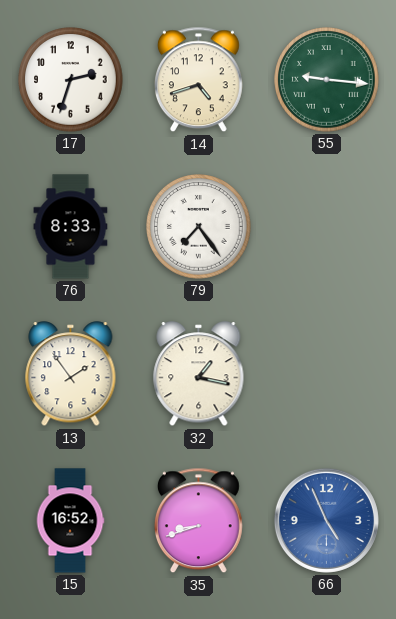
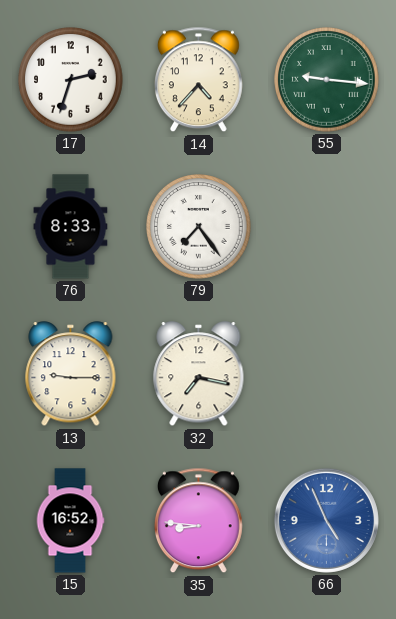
14: 4:42 -> 4:37
13: 1:54 -> 9:15
32: 1:17 -> 7:17
35: 8:42 -> 8:46
